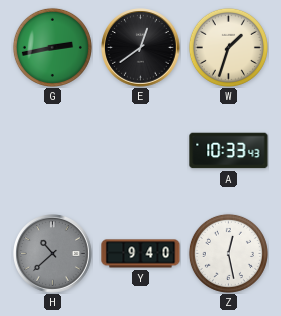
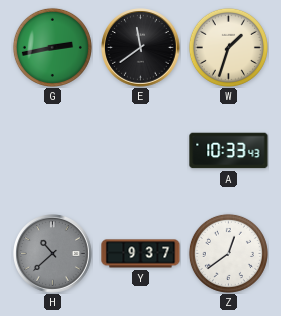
E: 12:39 -> 11:39
Y: 9:40 -> 9:37
Z: 12:28 -> 12:39
